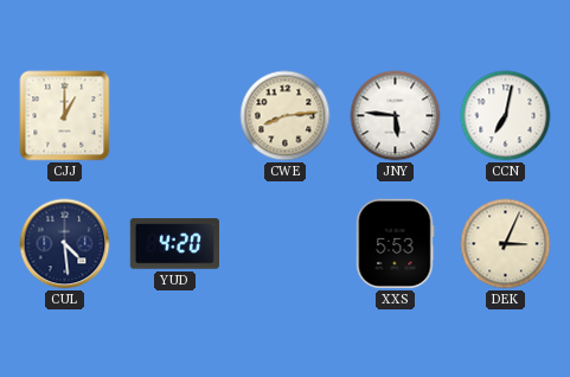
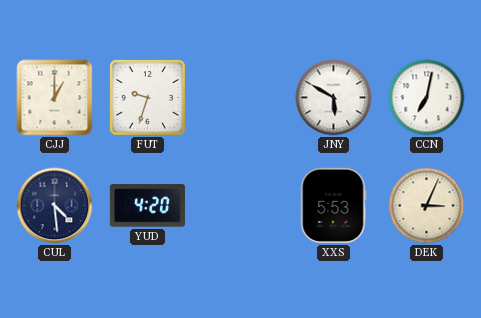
FUT: none -> 9:33
CWE: 8:14 -> none
JNY: 5:46 -> 5:50
